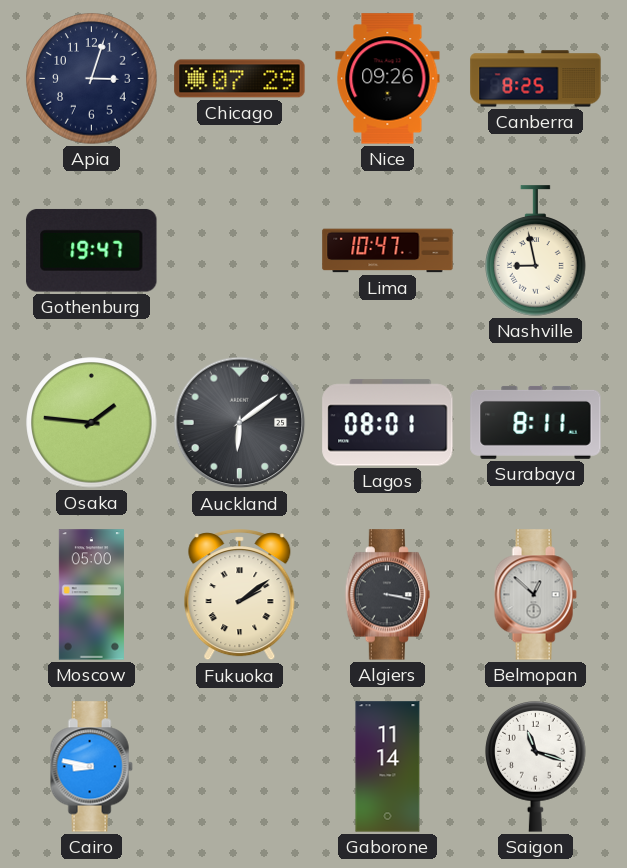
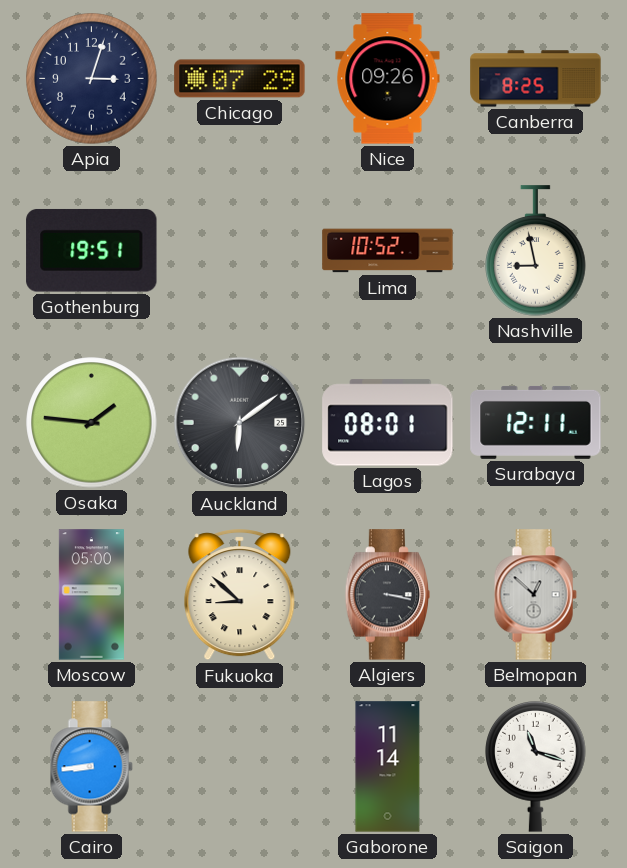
Gothenburg: 19:47 -> 19:51
Lima: 10:47 -> 10:52
Surabaya: 8:11 -> 12:11
Fukuoka: 2:09 -> 8:52
Cairo: 8:47 -> 8:44
